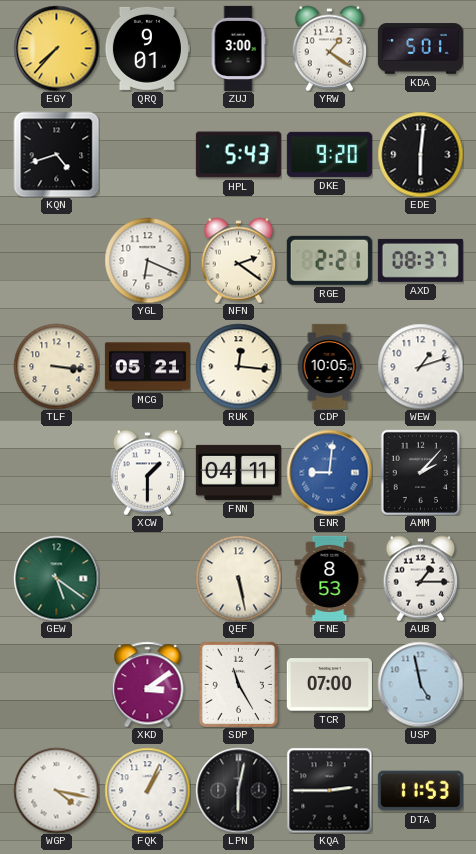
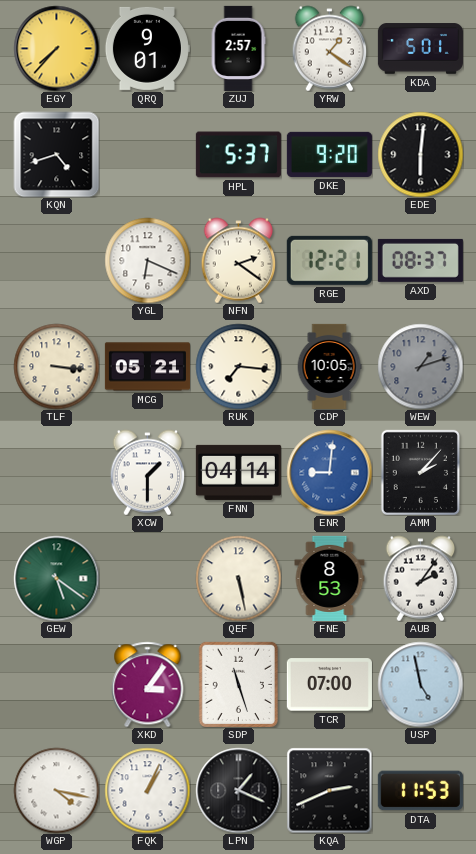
ZUJ: 3:00 -> 2:57
HPL: 5:43 -> 5:37
RGE: 2:21 -> 12:21
RUK: 12:16 -> 7:16
WEW dial: white -> grey
FNN: 04:11 -> 04:14
AUB: 1:15 -> 2:06
XKD: 3:09 -> 3:06
SDP: 11:25 -> 11:27
LPN: 6:02 -> 1:19
KQA: 2:45 -> 2:41
